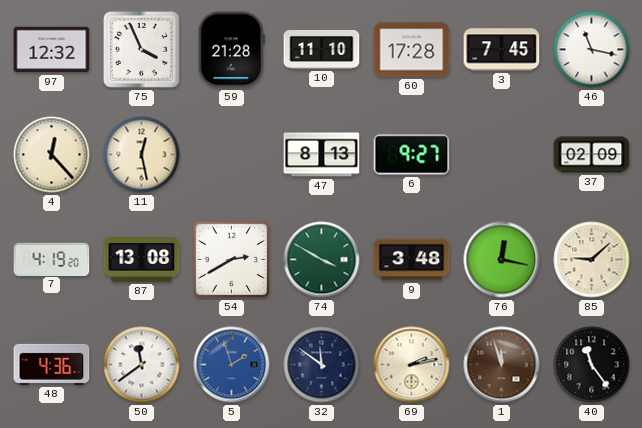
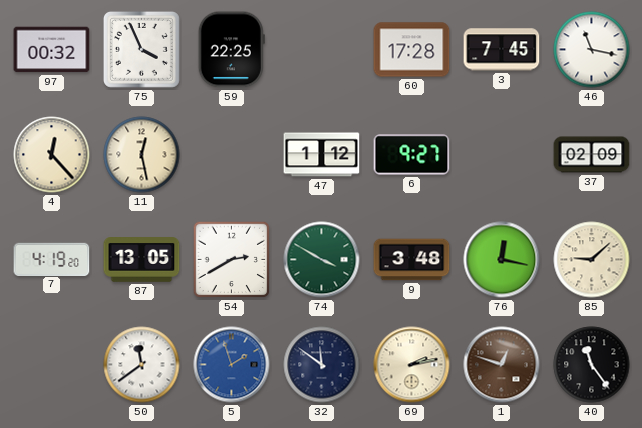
97: 12:32 -> 00:32
59: 21:28 -> 22:25
10: 11:10 -> none
47: 8:13 -> 1:12
87: 13:08 -> 13:05
48: 4:36 -> none
1: 11:57 -> 12:48
